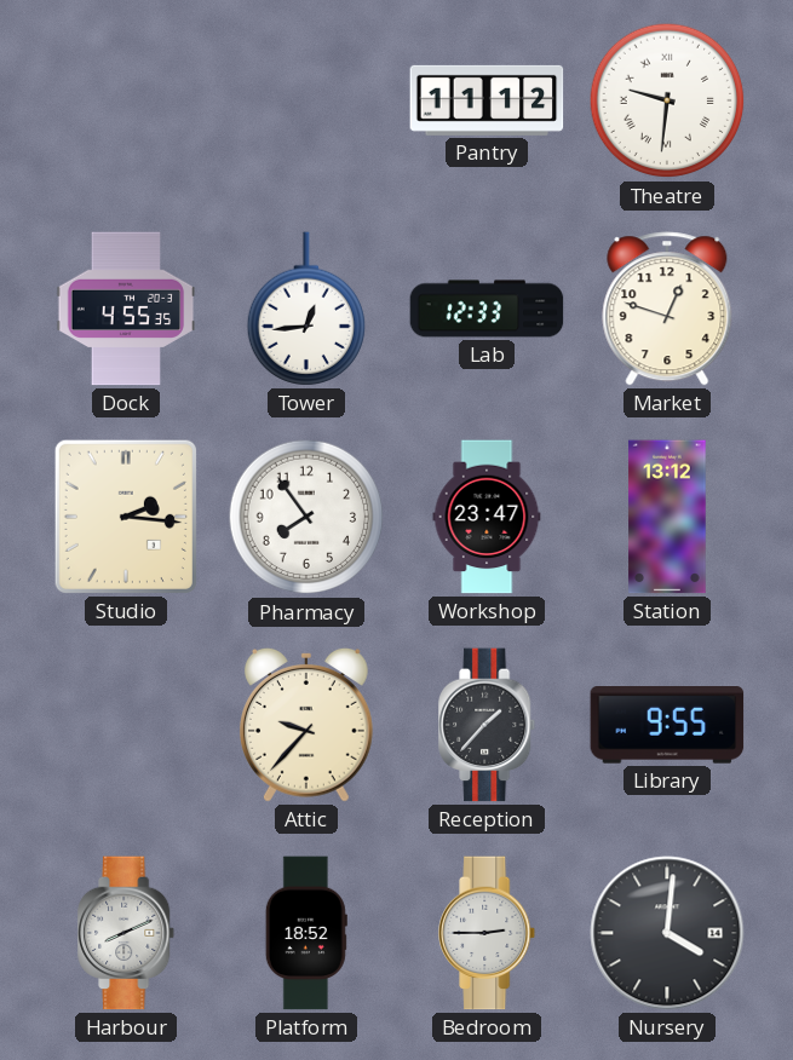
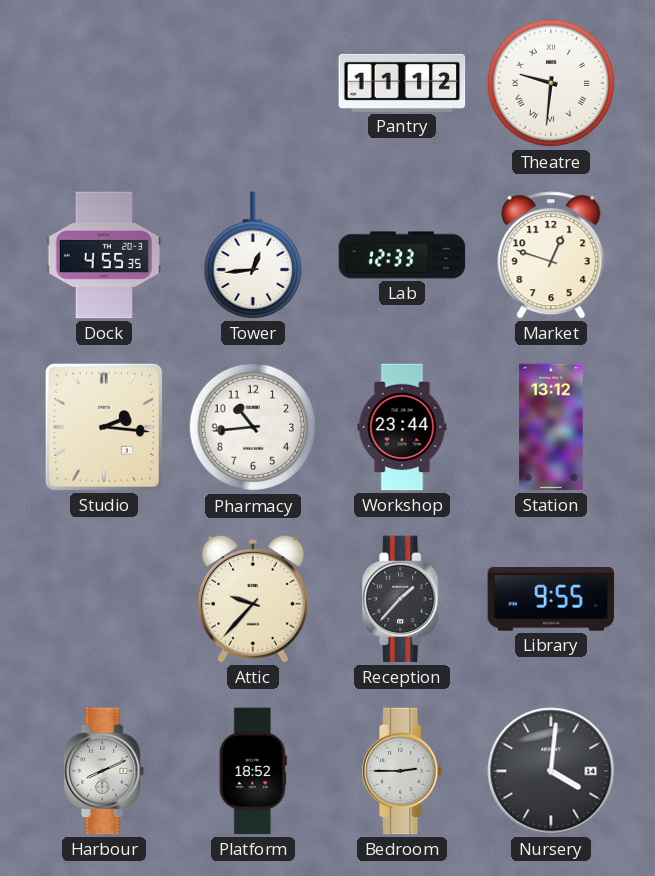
Pharmacy: 7:54 -> 10:44
Workshop: 23:47 -> 23:44
